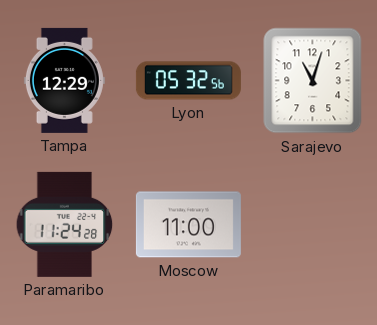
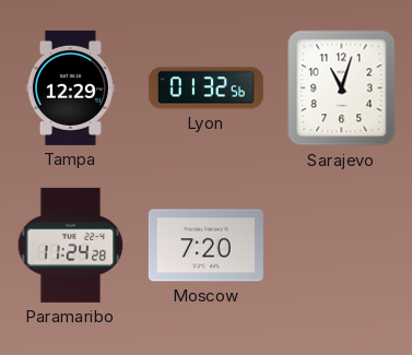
Lyon: 05:32 -> 01:32
Moscow: 11:00 -> 7:20
